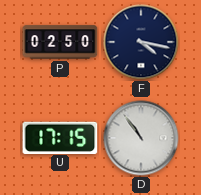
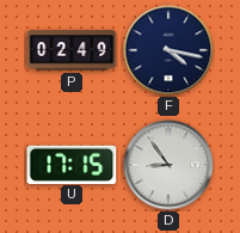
P: 02:50 -> 02:49
D: 10:54 -> 8:54
